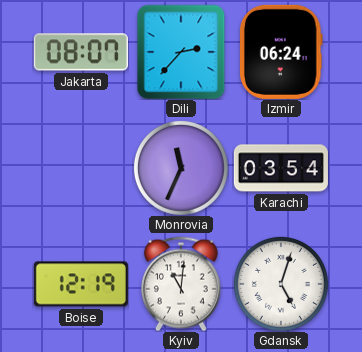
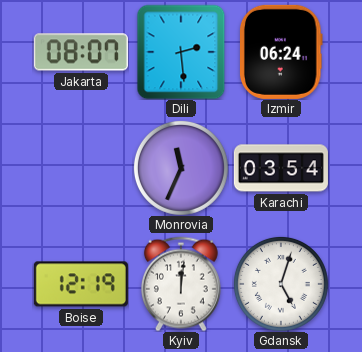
Dili: 2:37 -> 2:29
Kyiv: 11:01 -> 12:01
